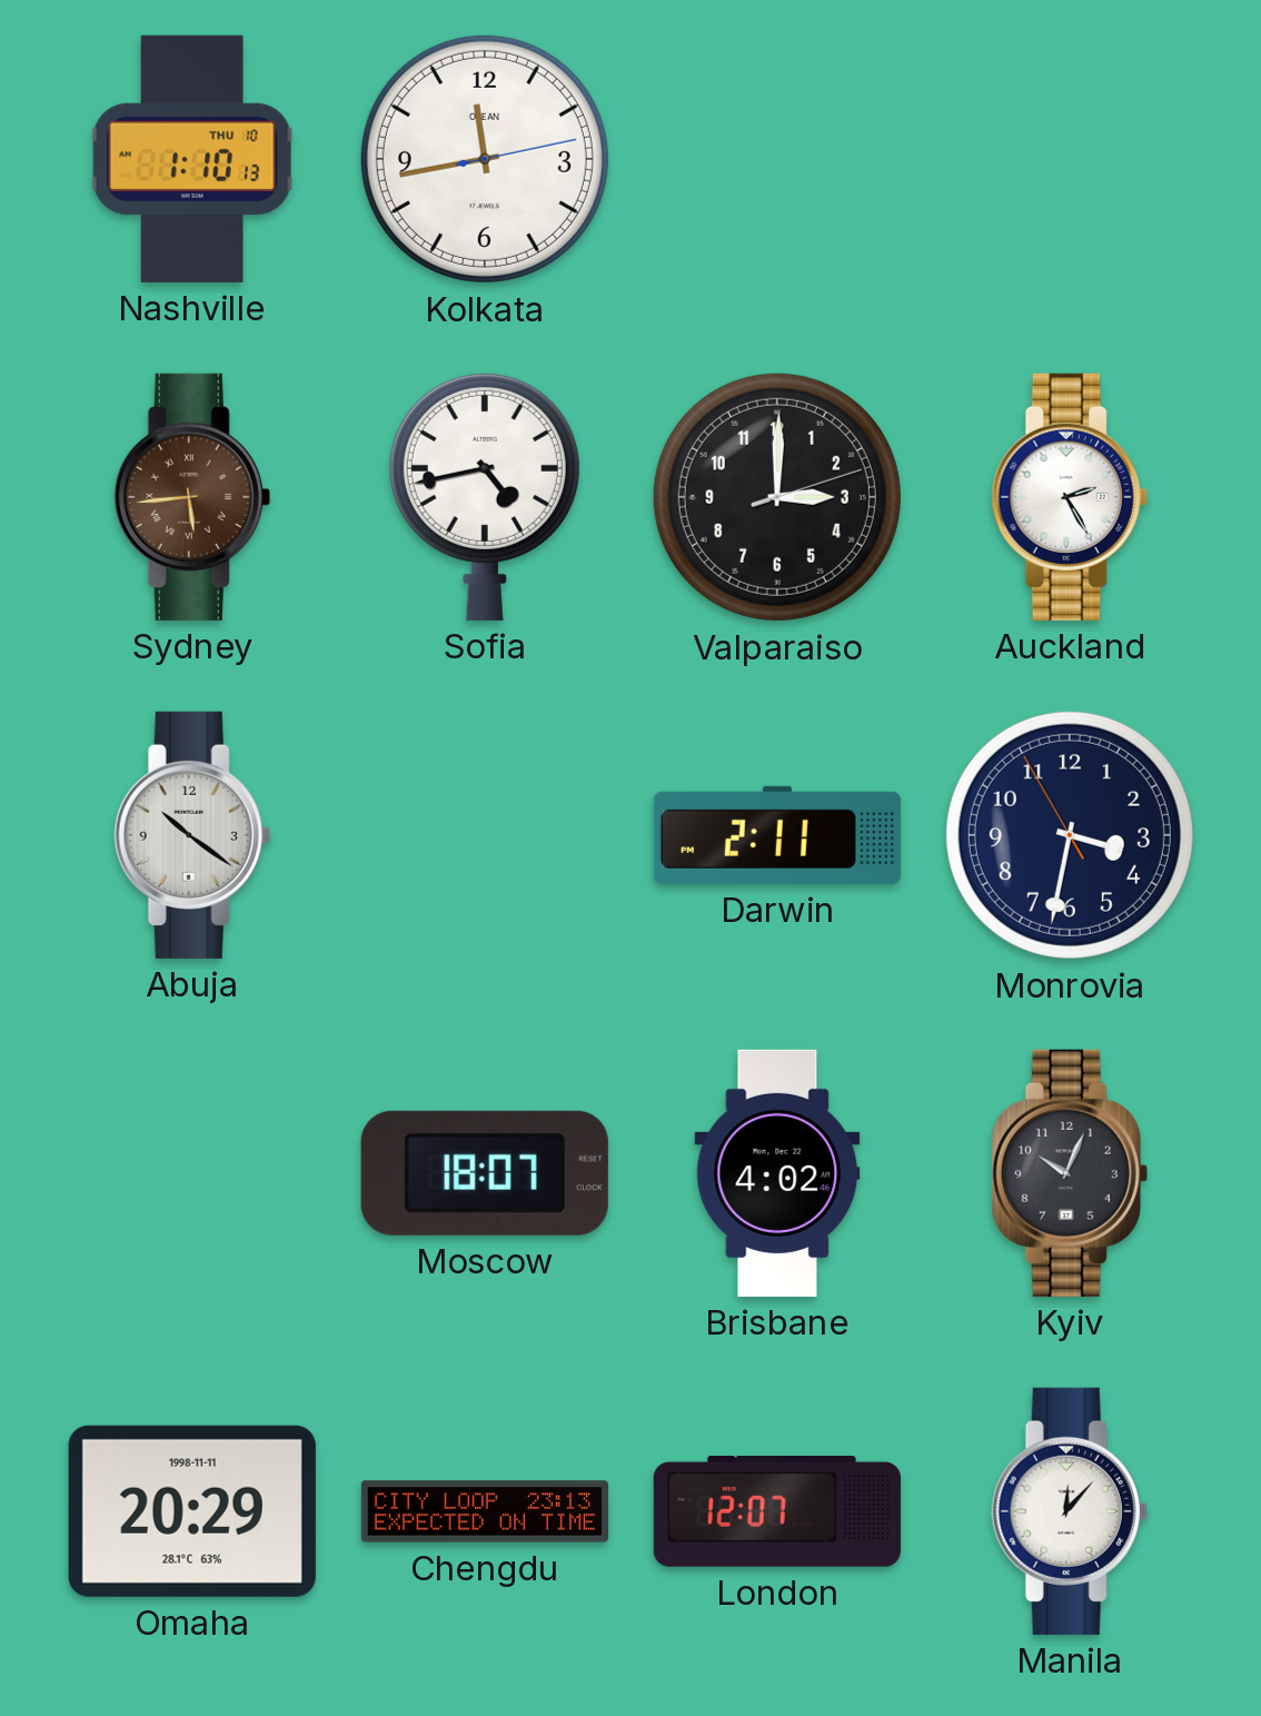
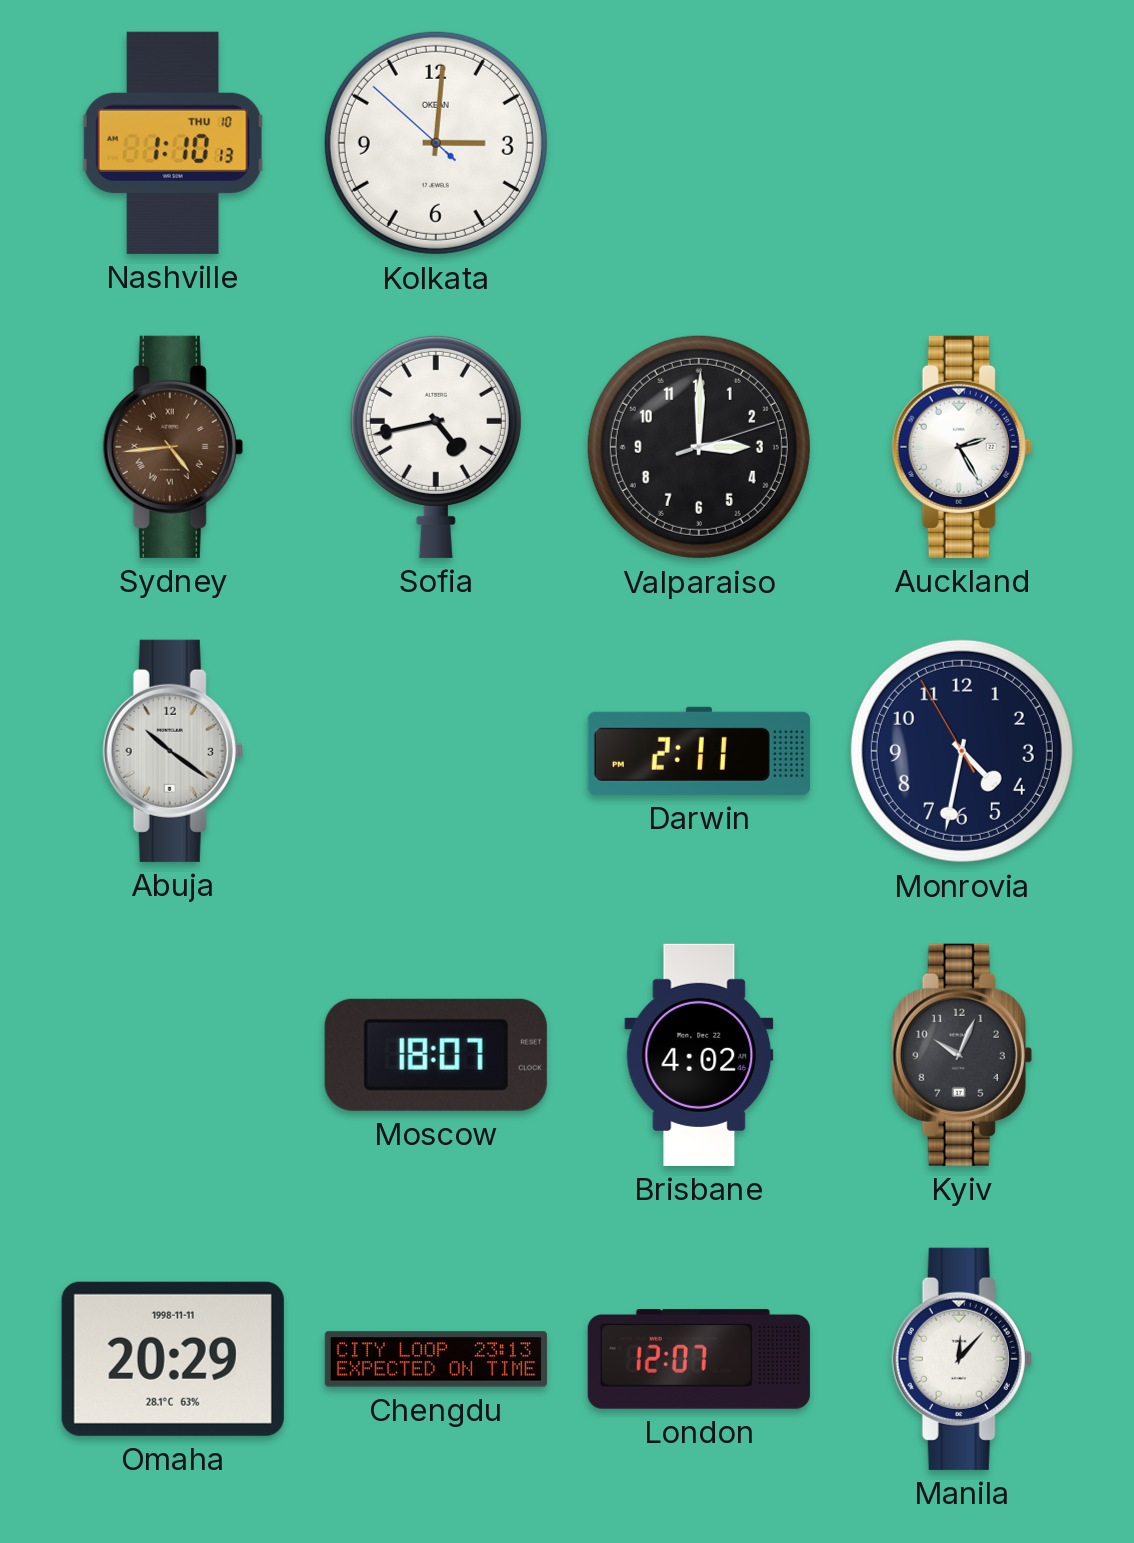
Kolkata: 11:43 -> 3:00
Sydney: 5:44 -> 4:44
Monrovia: 3:31 -> 4:31
